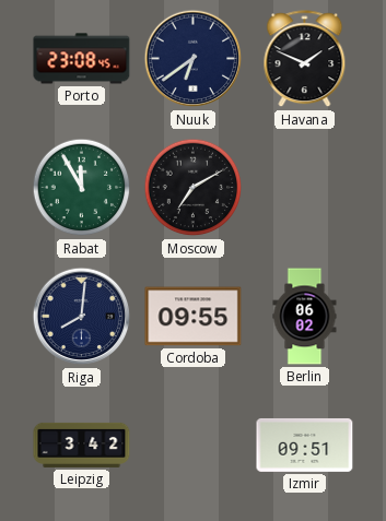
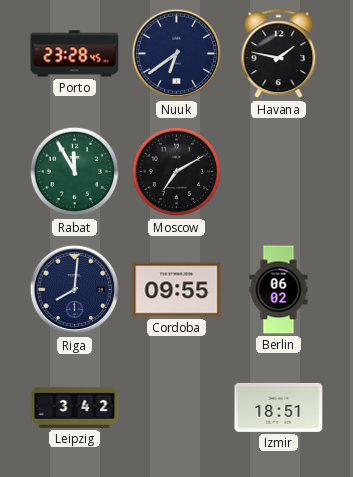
Porto: 23:08 -> 23:28
Havana: 1:49 -> 1:47
Izmir: 09:51 -> 18:51
